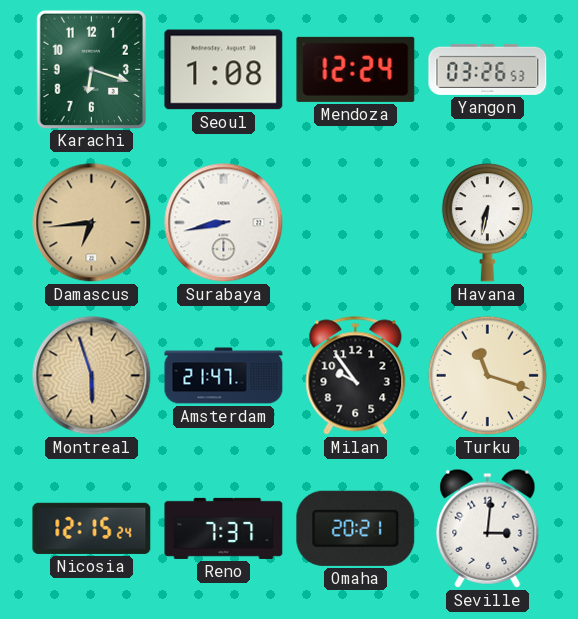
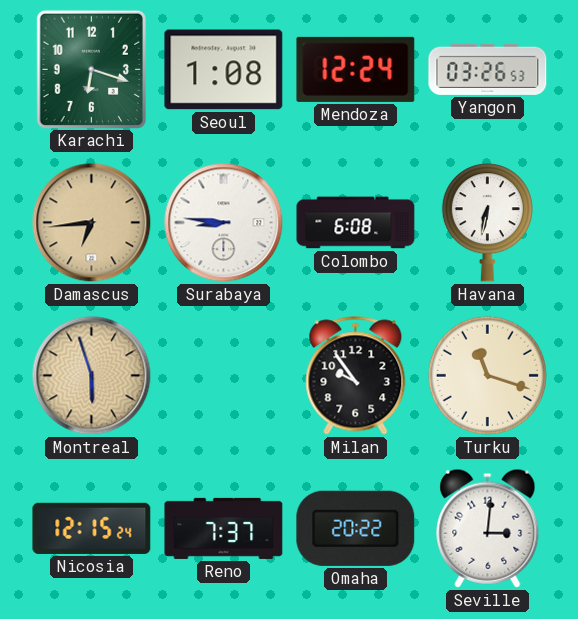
Surabaya: 8:43 -> 8:46
Colombo: none -> 6:08
Amsterdam: 21:47 -> none
Omaha: 20:21 -> 20:22
